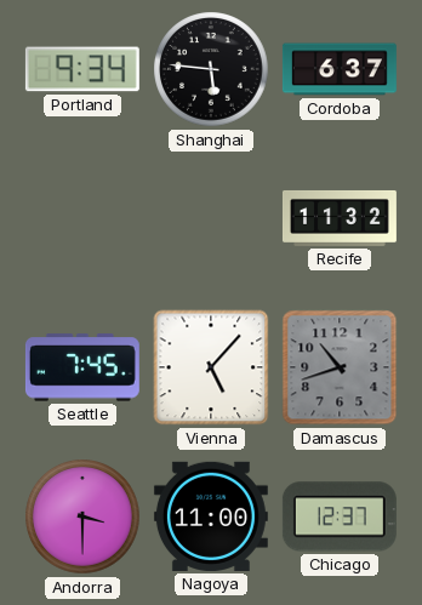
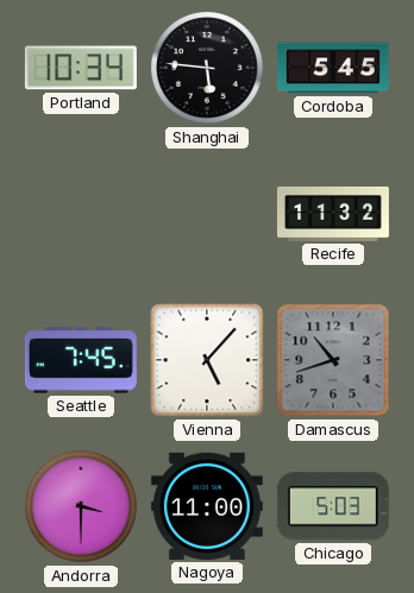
Portland: 9:34 -> 10:34
Cordoba: 6:37 -> 5:45
Chicago: 12:37 -> 5:03
